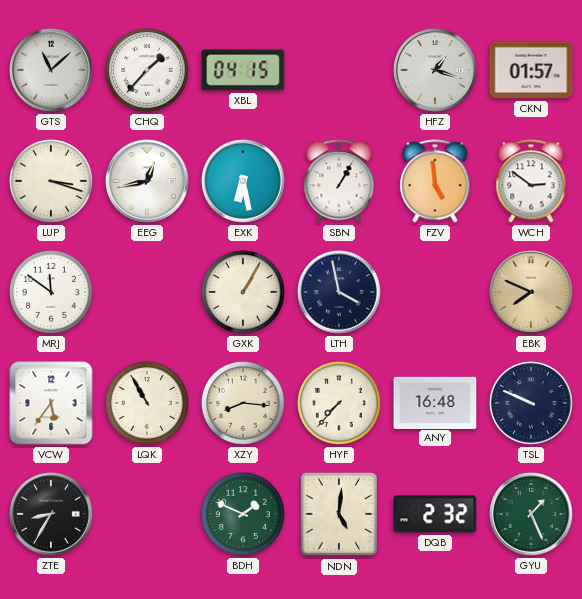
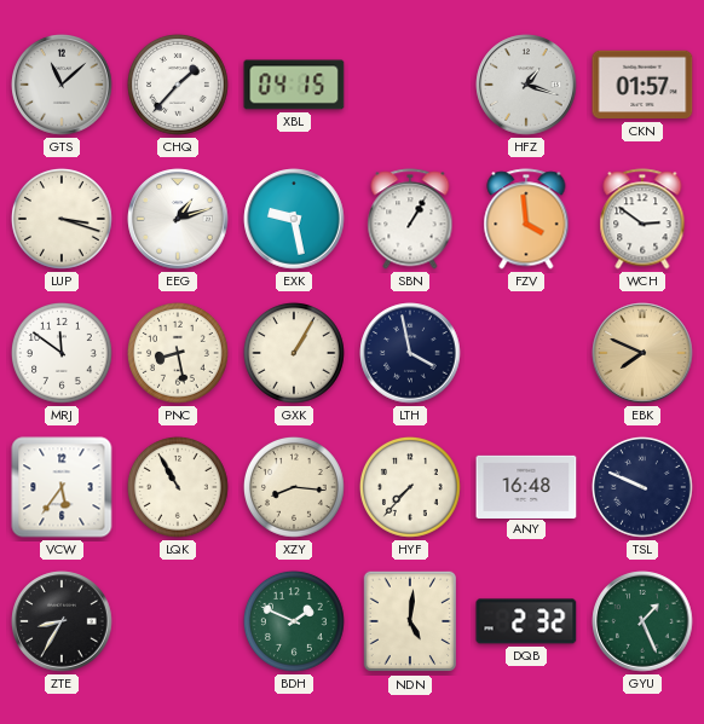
EEG: 12:43 -> 1:12
EXK: 6:28 -> 9:28
FZV: 4:59 -> 3:59
PNC: none -> 8:28
